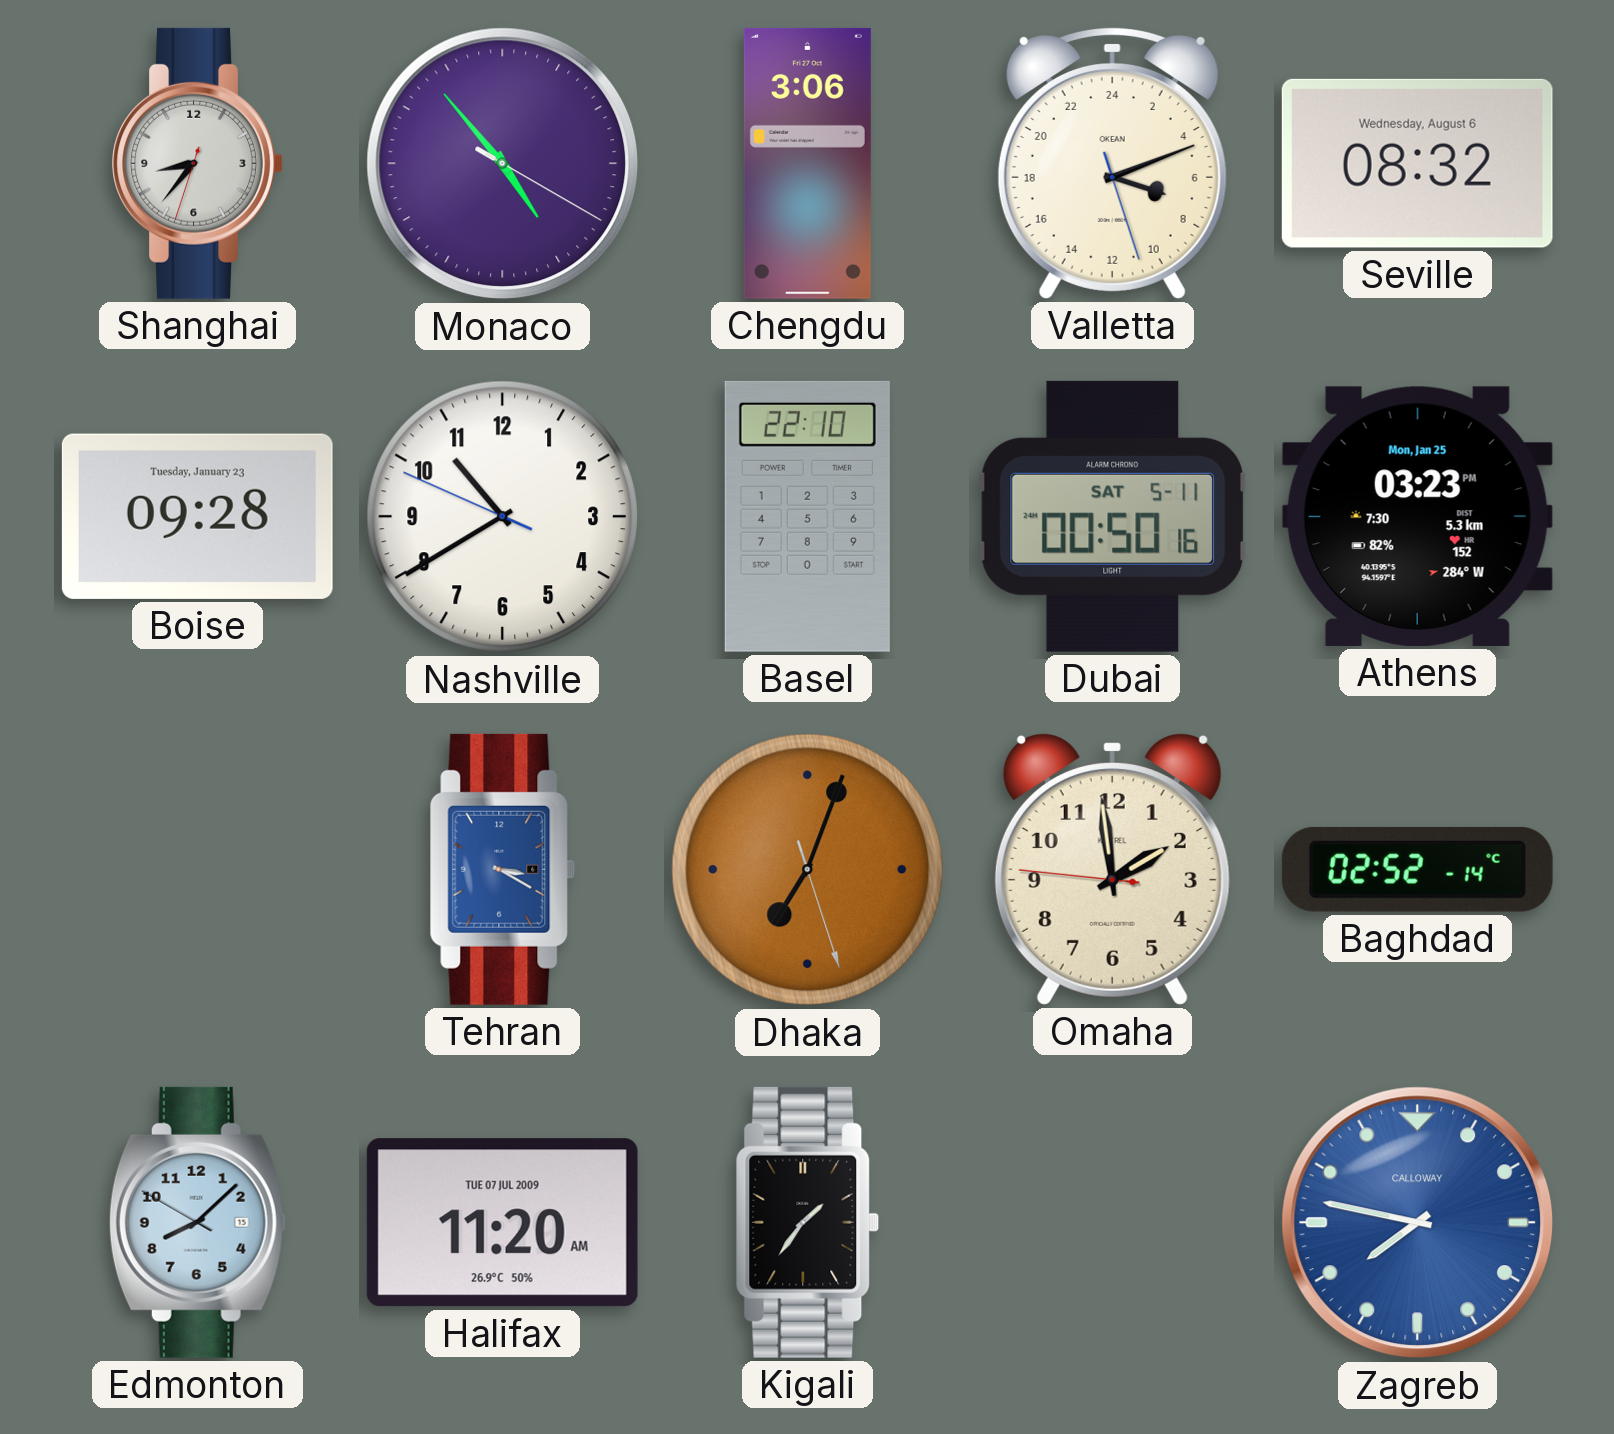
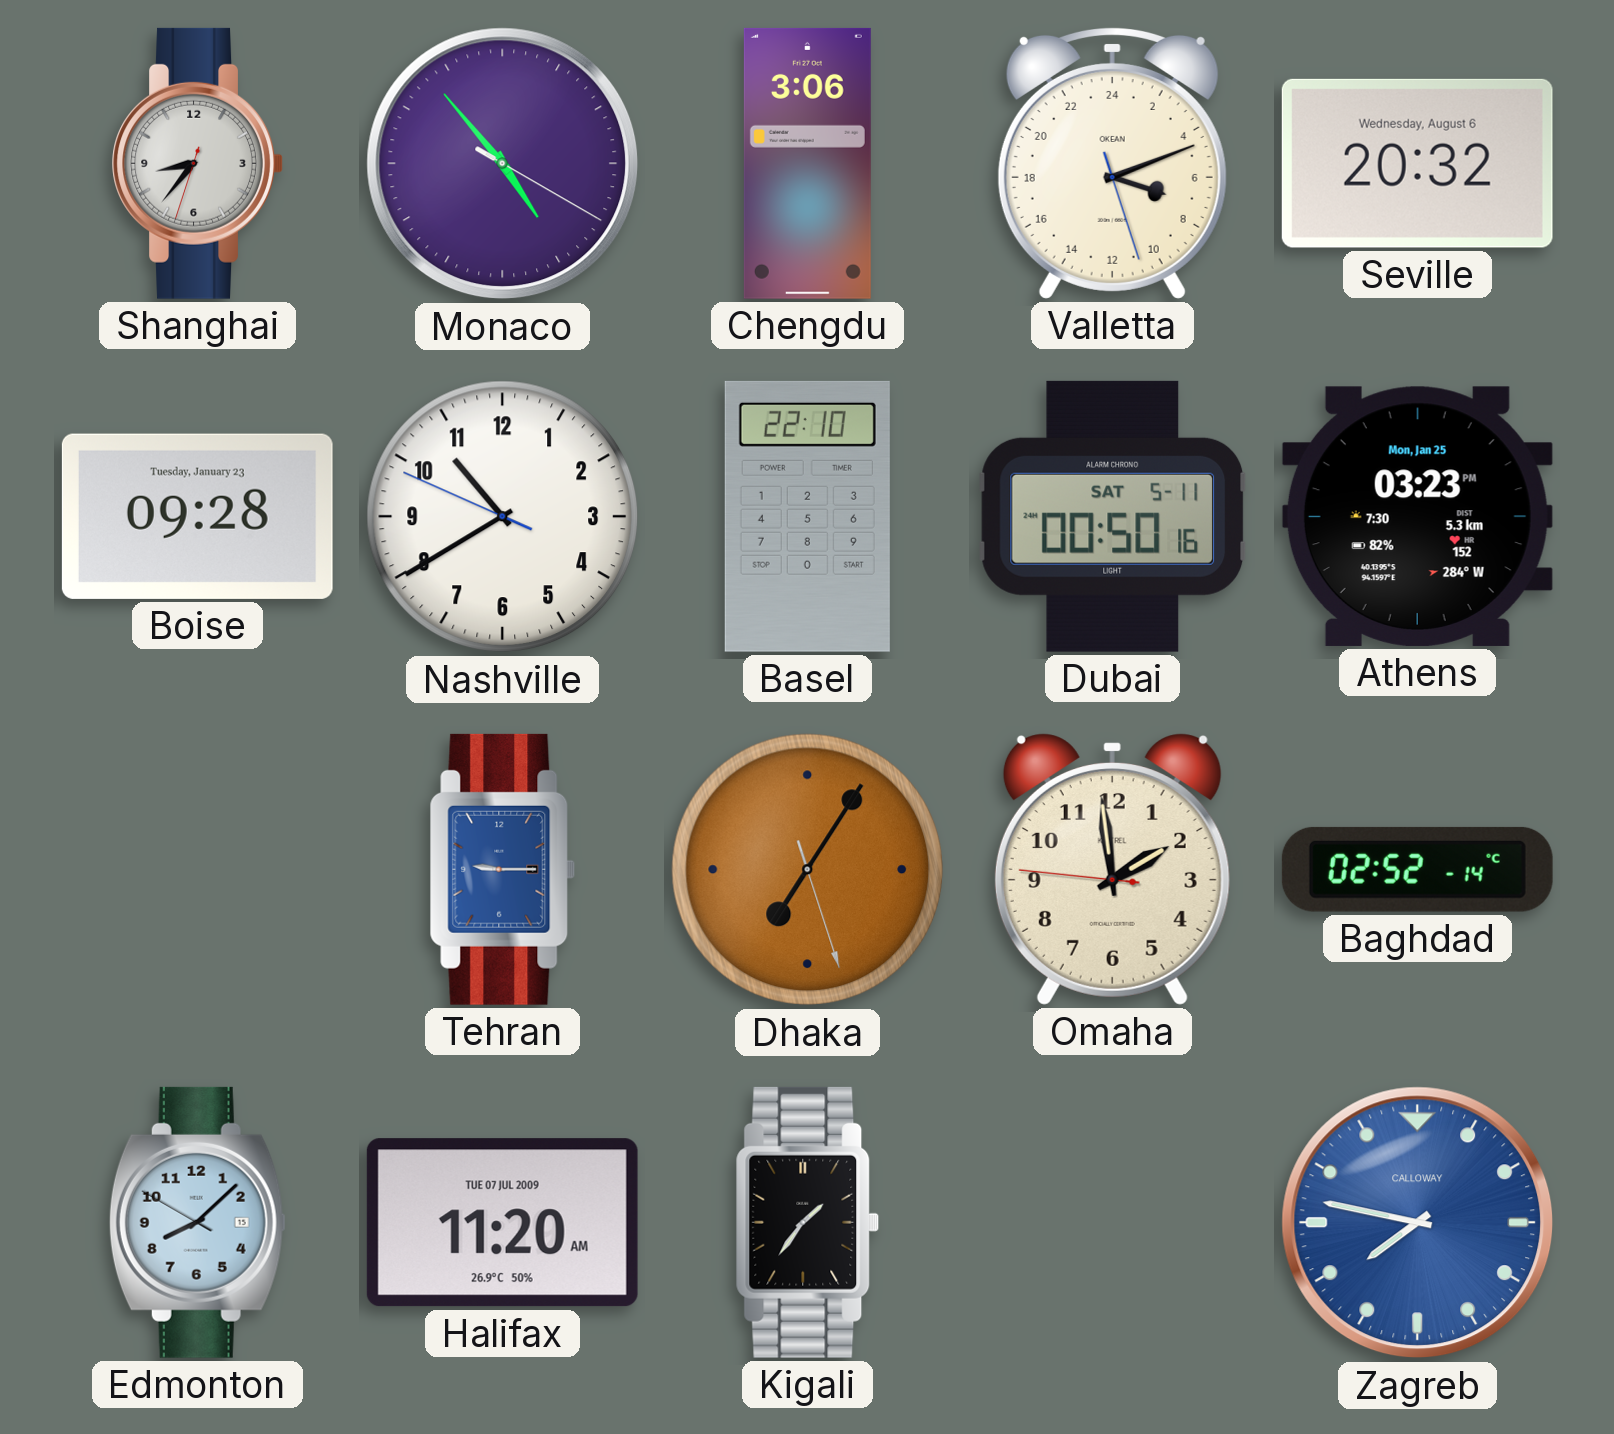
Seville: 08:32 -> 20:32
Tehran: 3:20 -> 9:15
Dhaka: 7:03 -> 7:05
